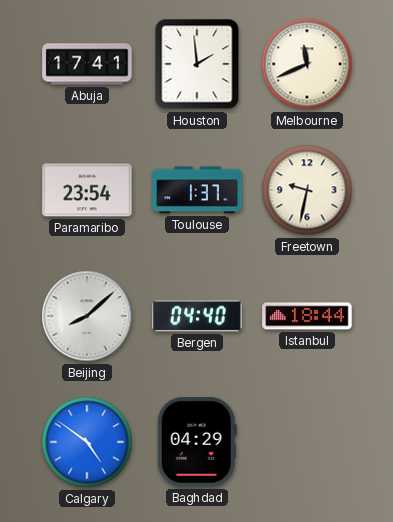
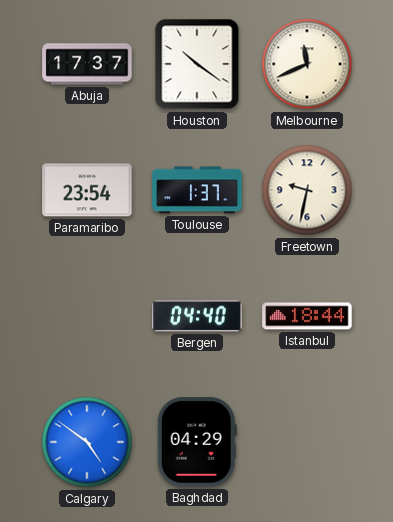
Abuja: 17:41 -> 17:37
Houston: 1:59 -> 10:21
Beijing: 8:08 -> none
